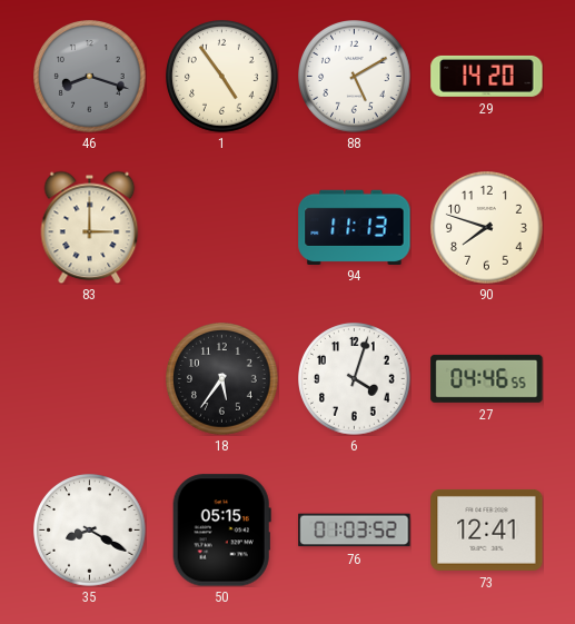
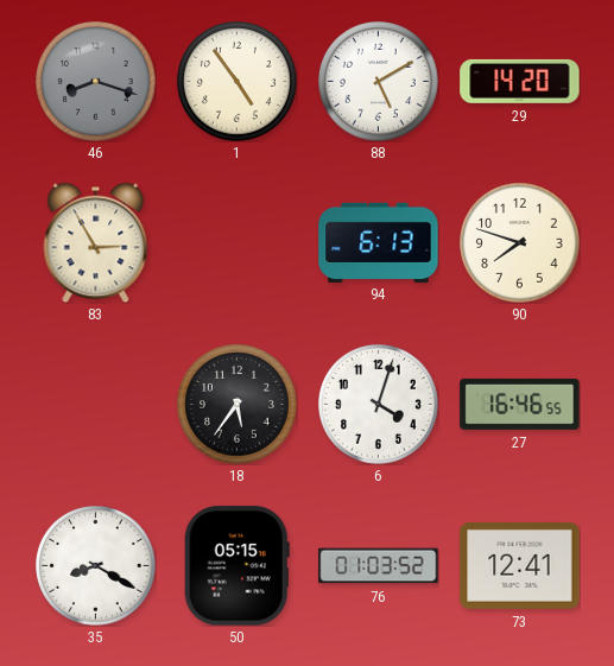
83: 3:00 -> 2:55
94: 11:13 -> 6:13
27: 04:46 -> 16:46
